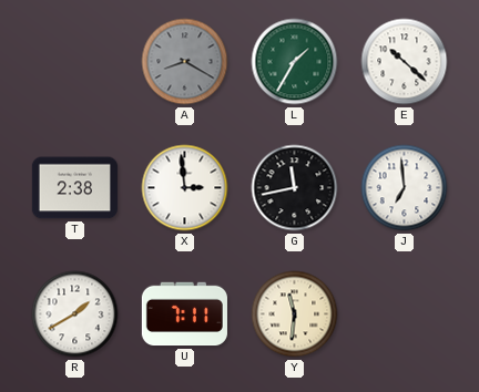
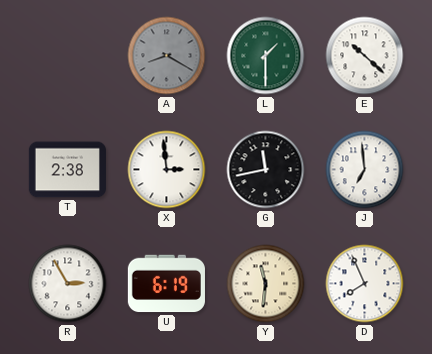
L: 1:35 -> 1:30
R: 1:40 -> 2:55
U: 7:11 -> 6:19
D: none -> 7:56
